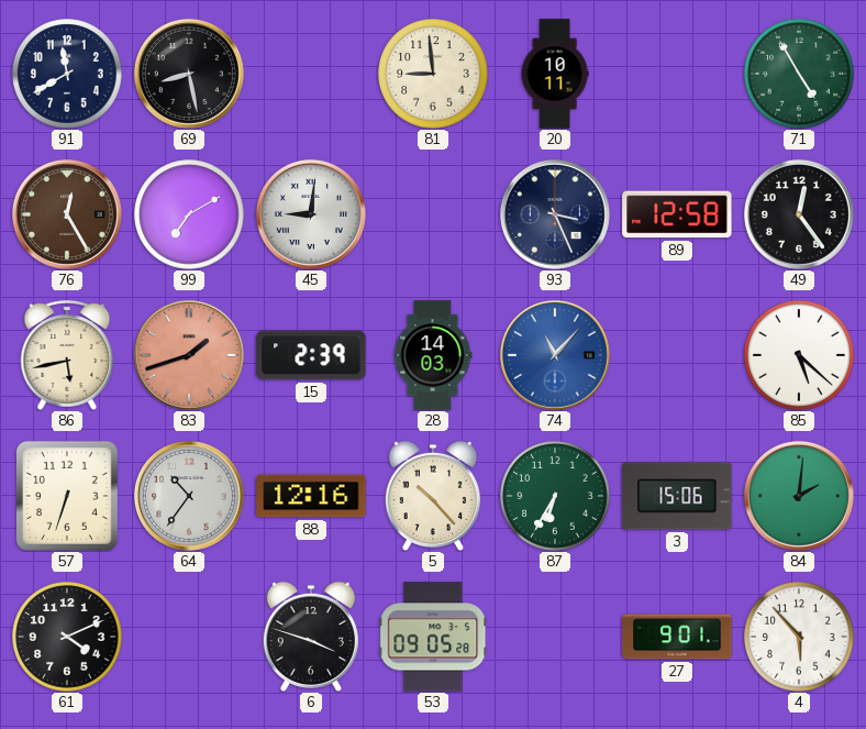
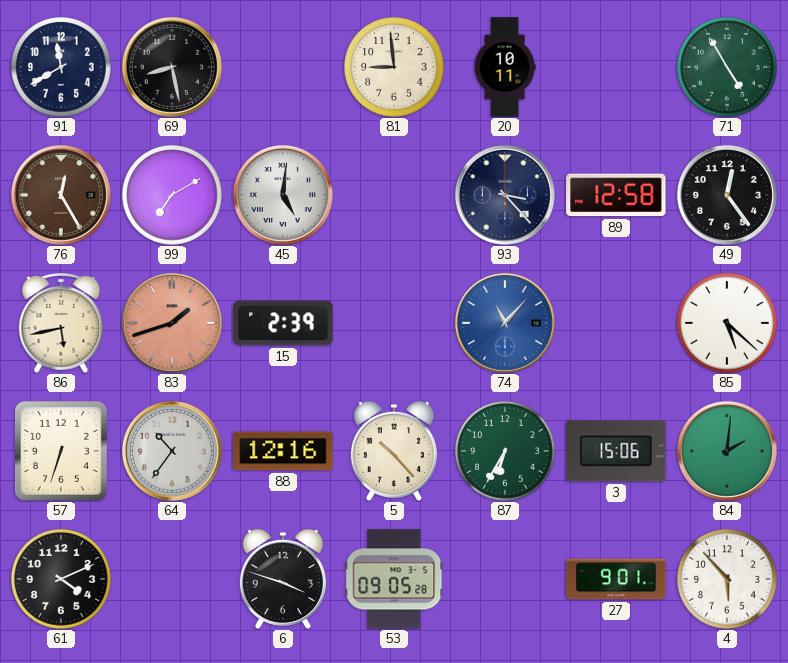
45: 9:01 -> 5:01
93: 3:26 -> 3:23
28: 14:03 -> none
